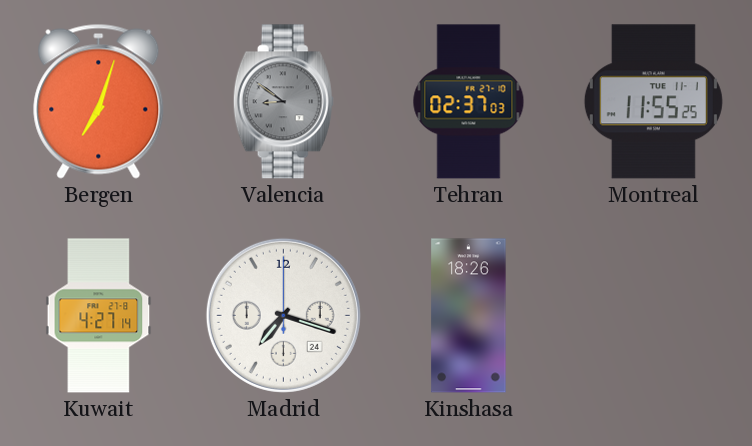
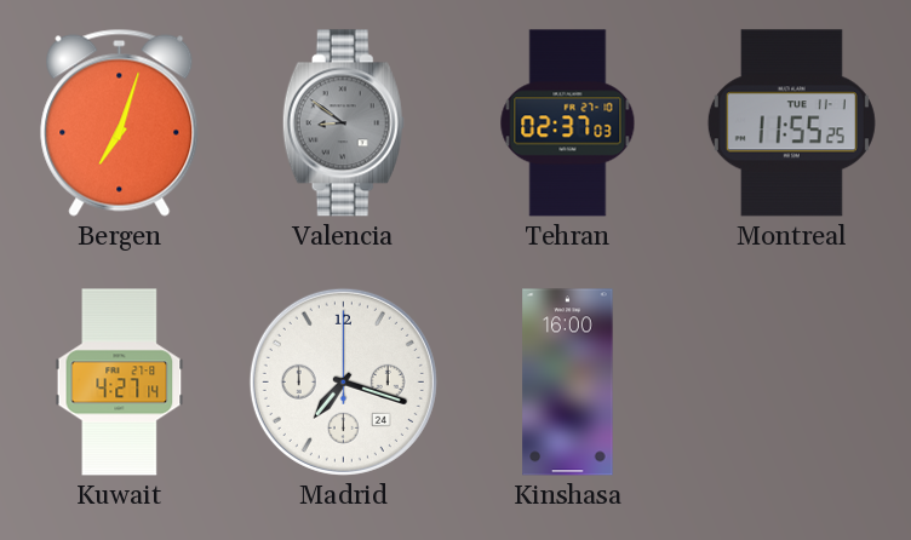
Kinshasa: 18:26 -> 16:00
